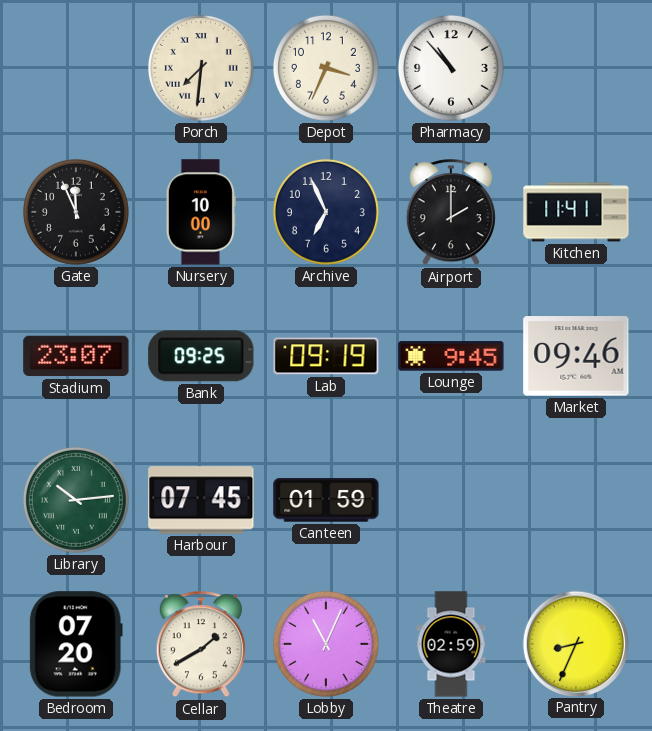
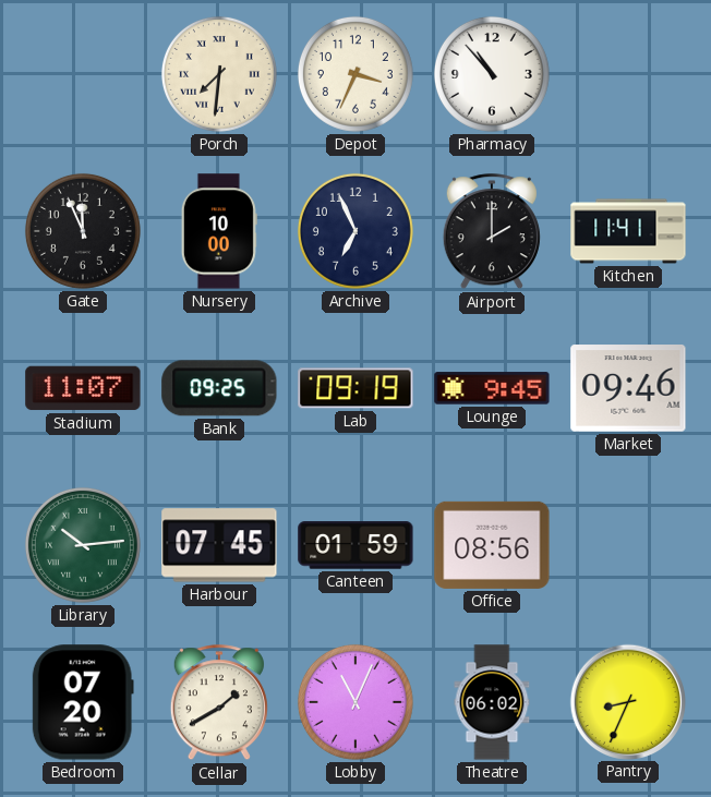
Stadium: 23:07 -> 11:07
Office: none -> 08:56
Theatre: 02:59 -> 06:02
